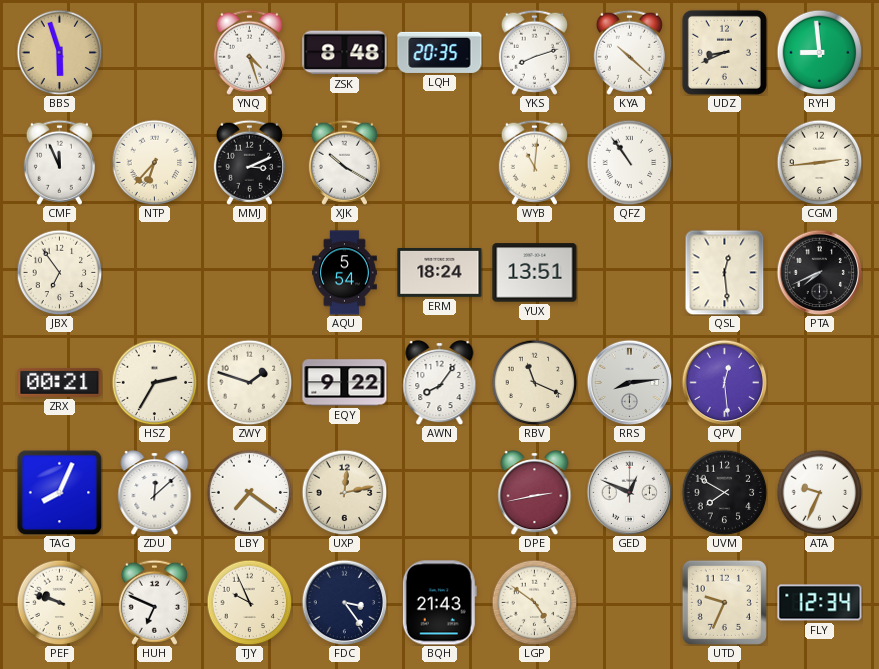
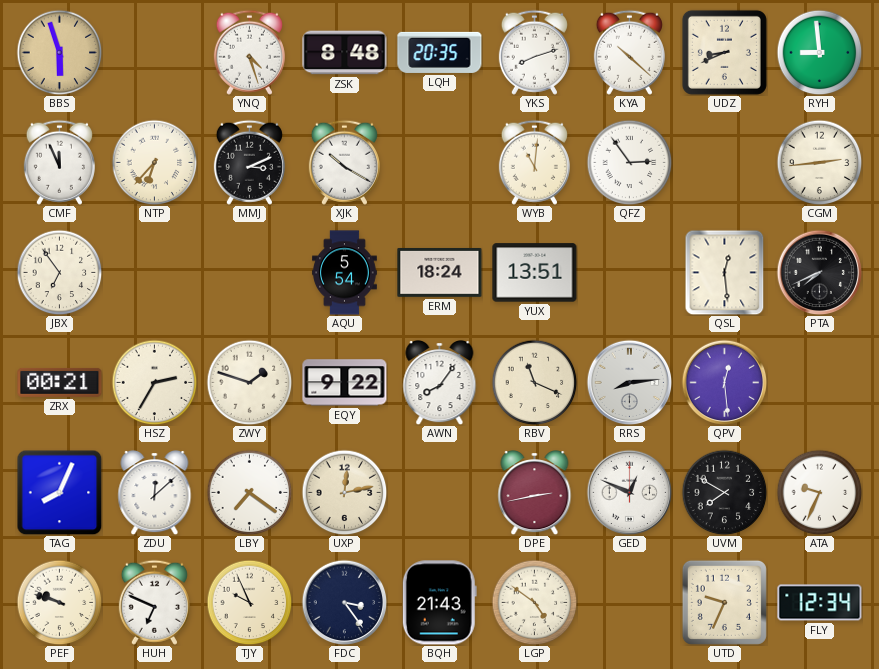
QFZ: 10:54 -> 2:54
